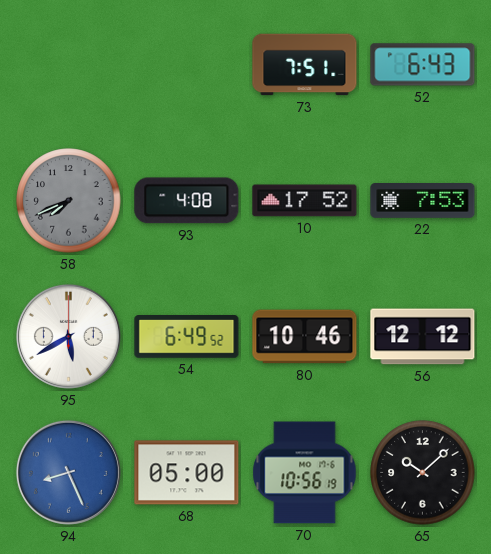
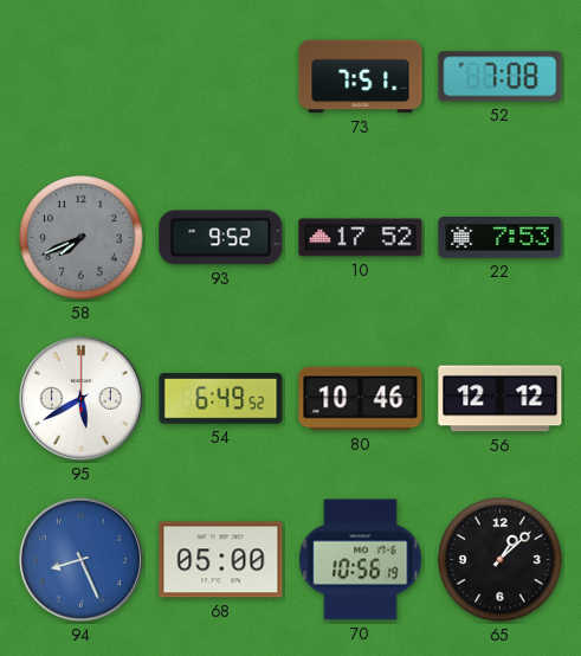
52: 6:43 -> 7:08
93: 4:08 -> 9:52
65: 10:08 -> 1:08
